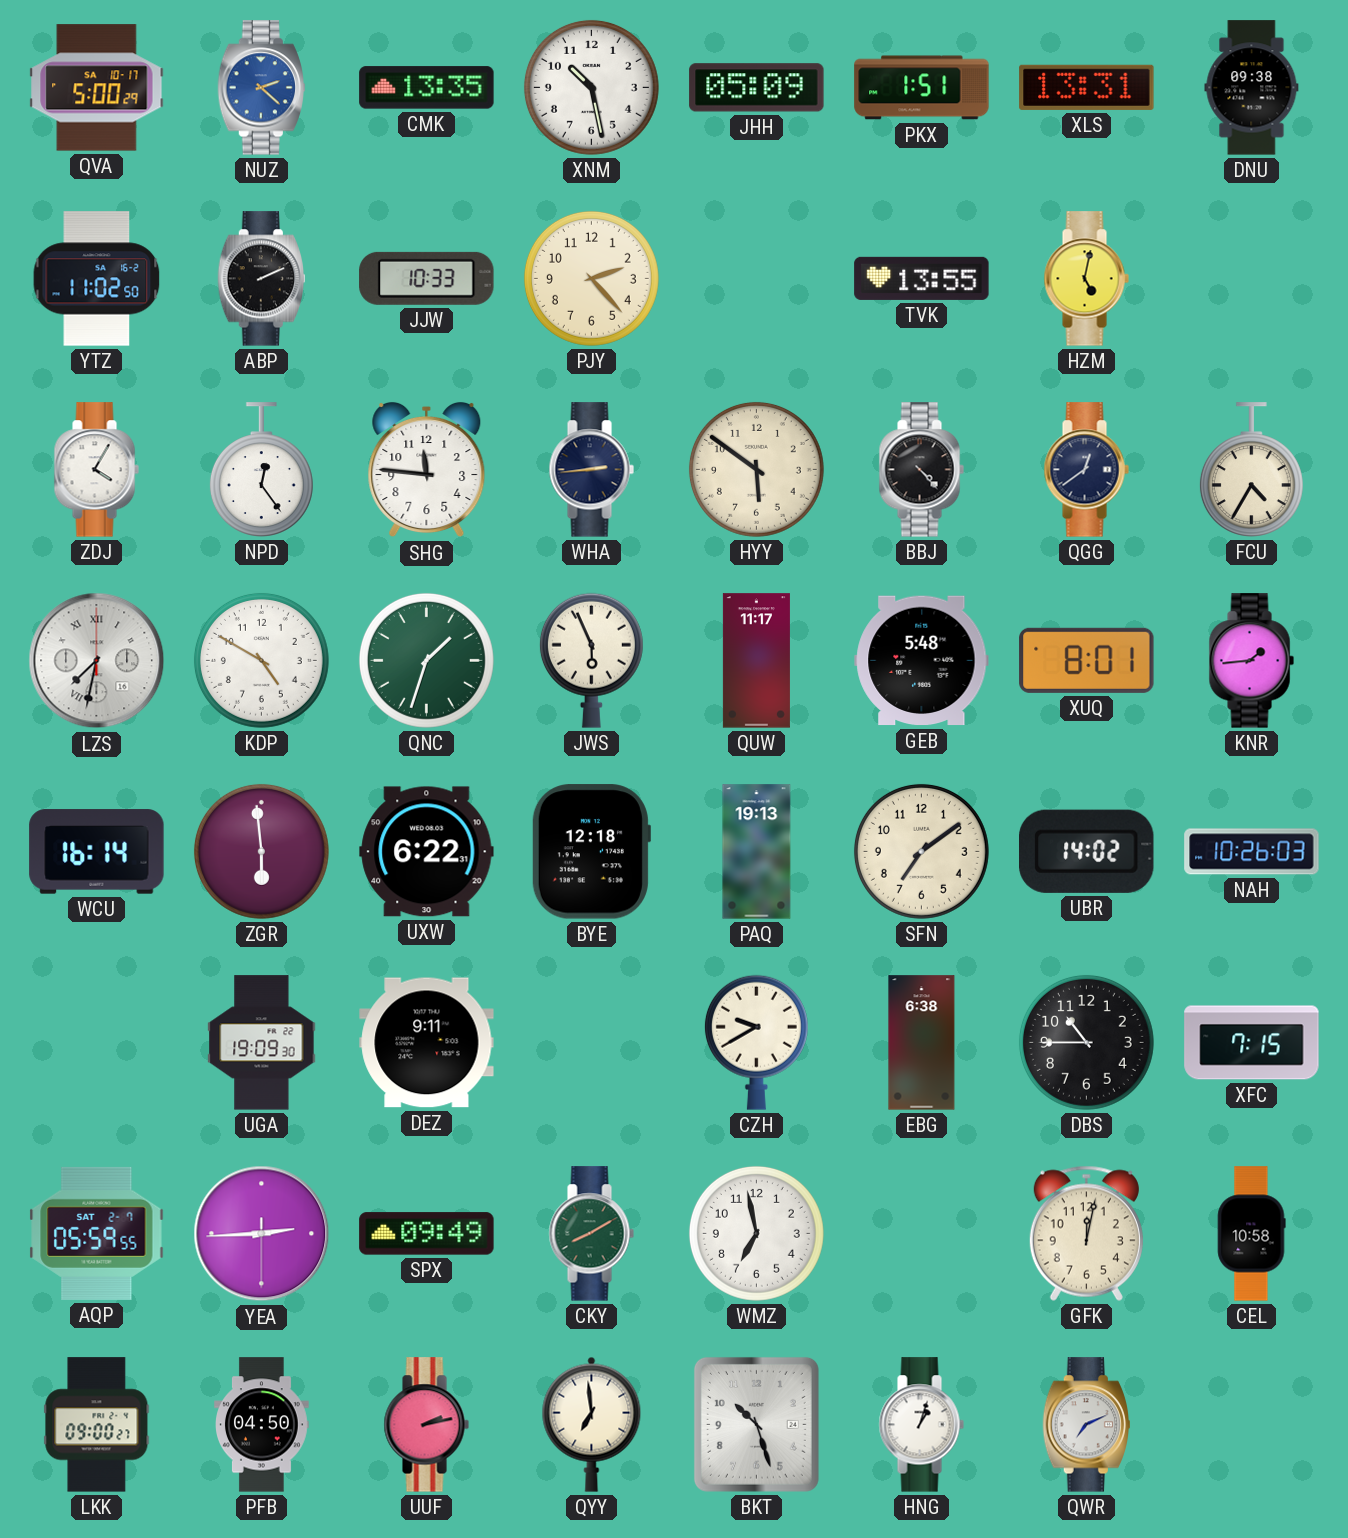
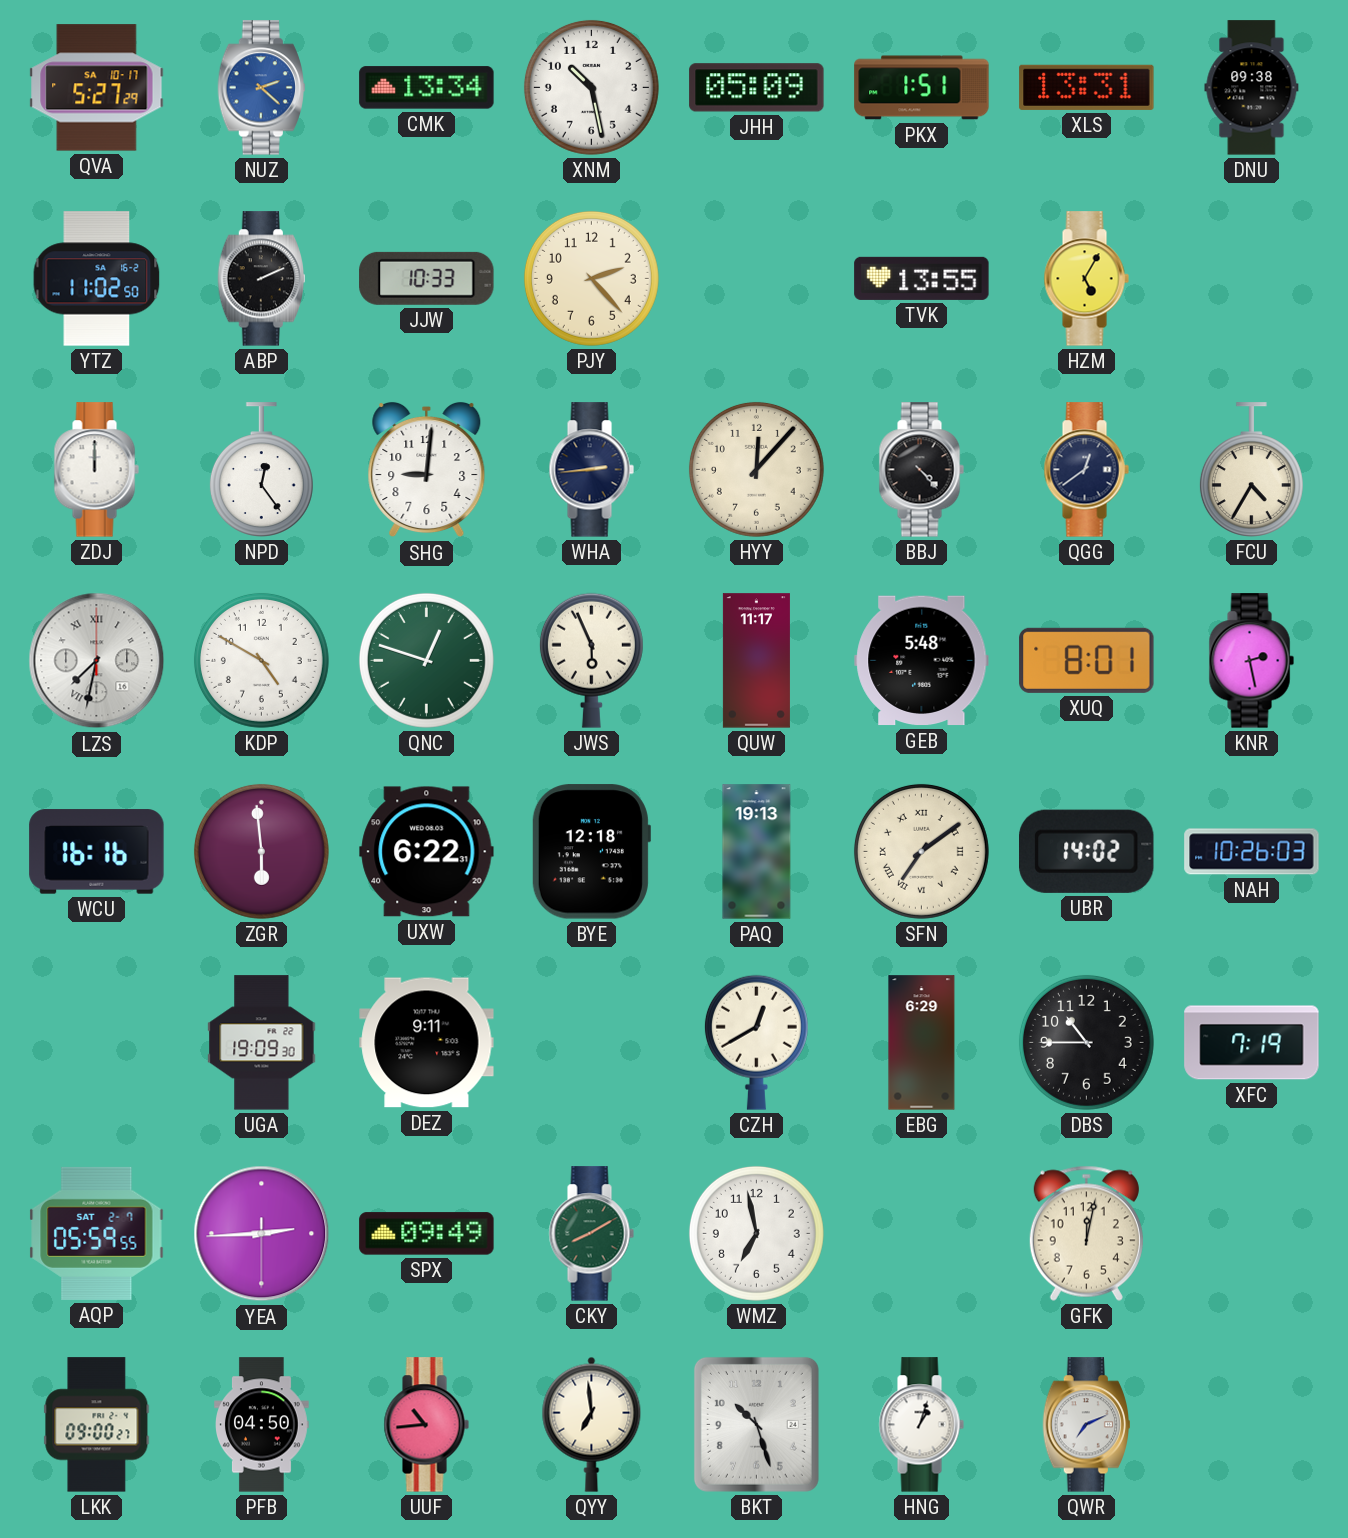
QVA: 5:00 -> 5:27
CMK: 13:35 -> 13:34
HZM: 5:02 -> 5:05
ZDJ: 4:05 -> 12:00
SHG: 11:46 -> 9:01
HYY: 5:51 -> 12:07
QNC: 1:33 -> 12:48
KNR: 1:44 -> 2:28
WCU: 16:14 -> 16:16
SFN numerals: Arabic -> Roman
CZH: 9:40 -> 12:40
EBG: 6:38 -> 6:29
XFC: 7:15 -> 7:19
CEL: 10:58 -> none
UUF: 2:13 -> 10:44
